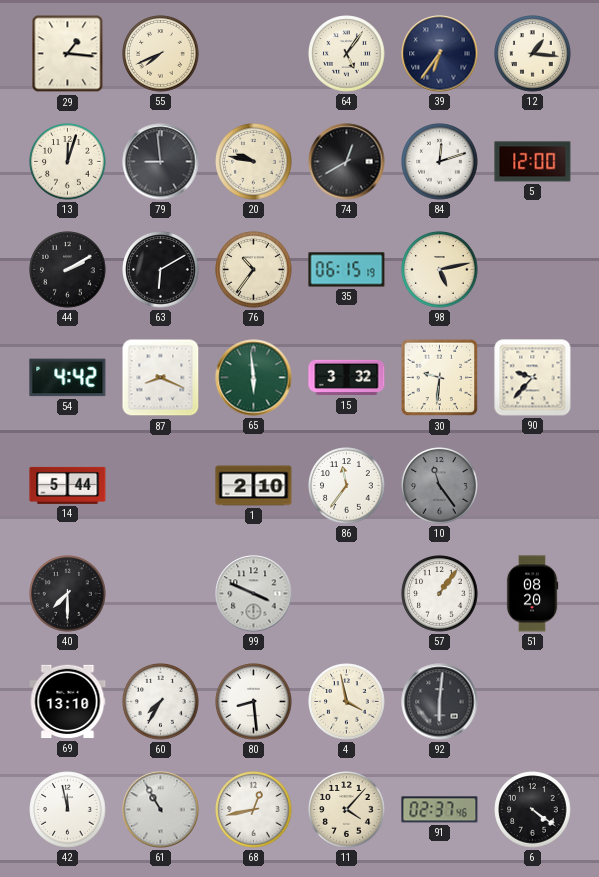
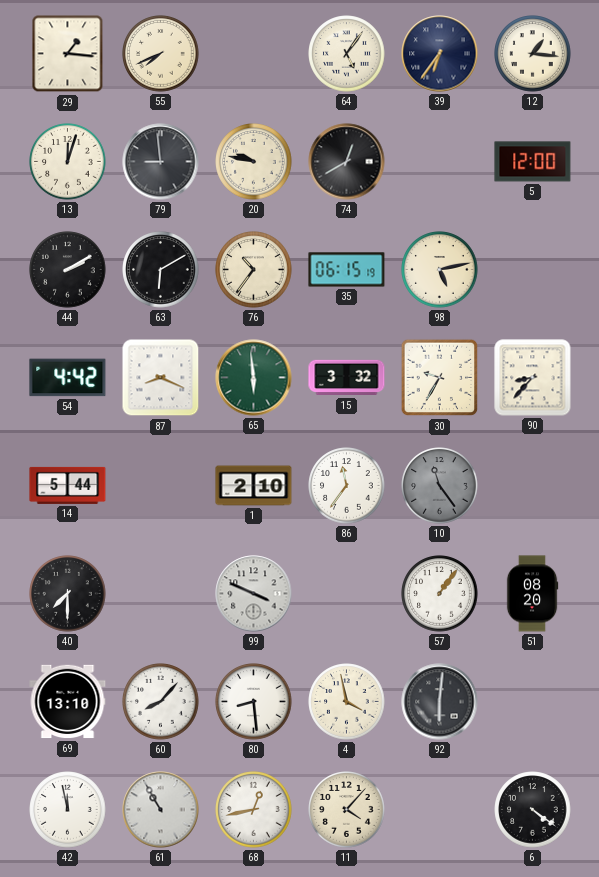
84: 12:12 -> none
30: 9:31 -> 9:35
90: 9:37 -> 8:37
60: 7:35 -> 8:07
91: 02:37 -> none
